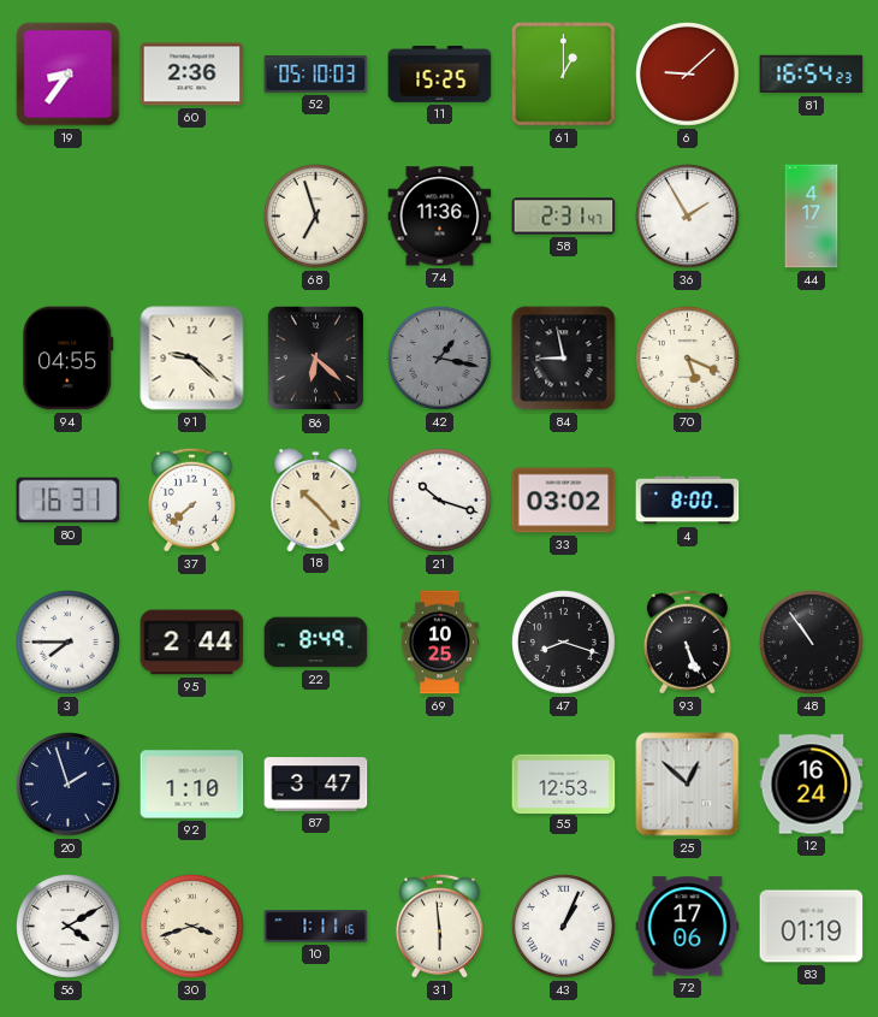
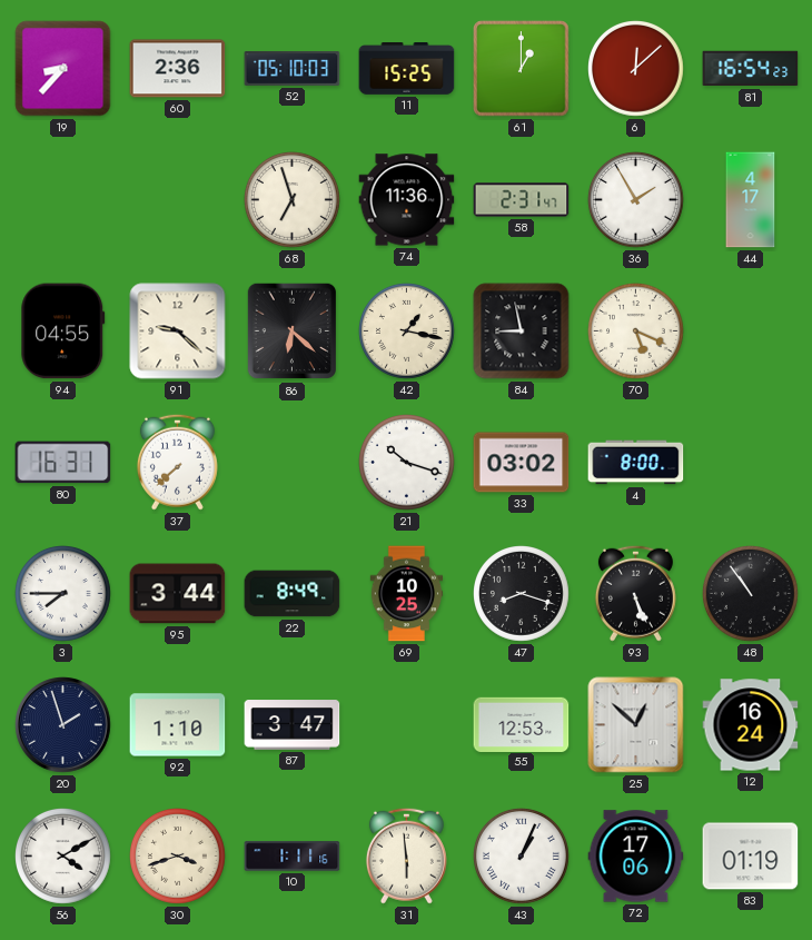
19: 8:36 -> 8:37
6: 9:08 -> 12:08
42 dial: grey -> cream
18: 10:23 -> none
95: 2:44 -> 3:44
